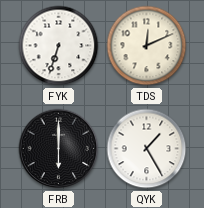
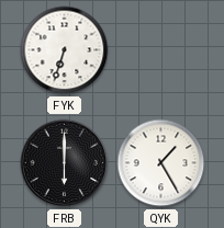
TDS: 12:11 -> none
